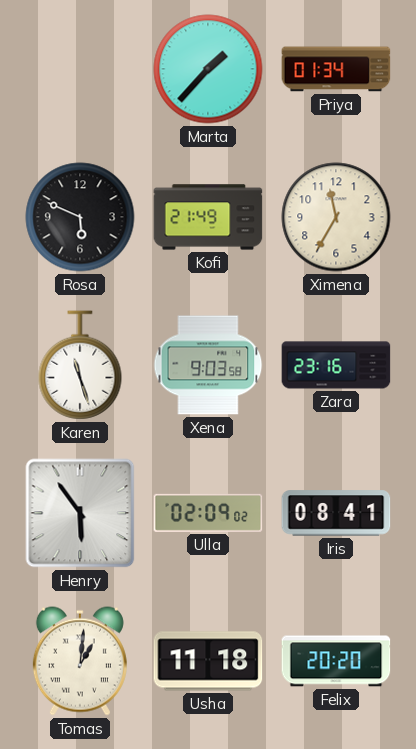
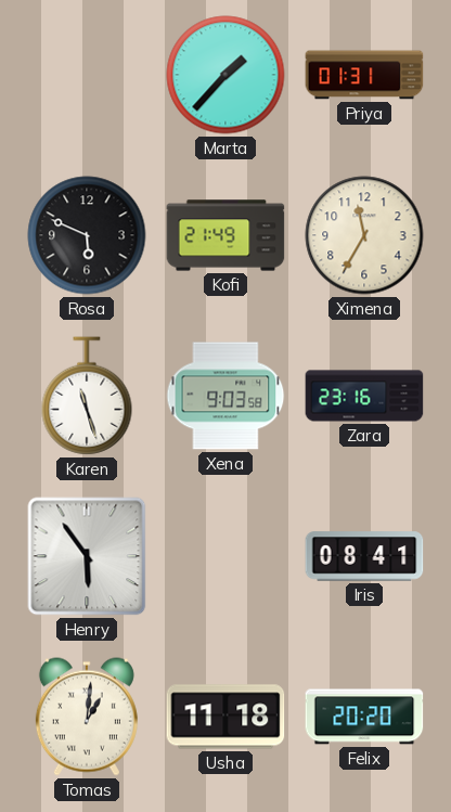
Priya: 01:34 -> 01:31
Ulla: 02:09 -> none
